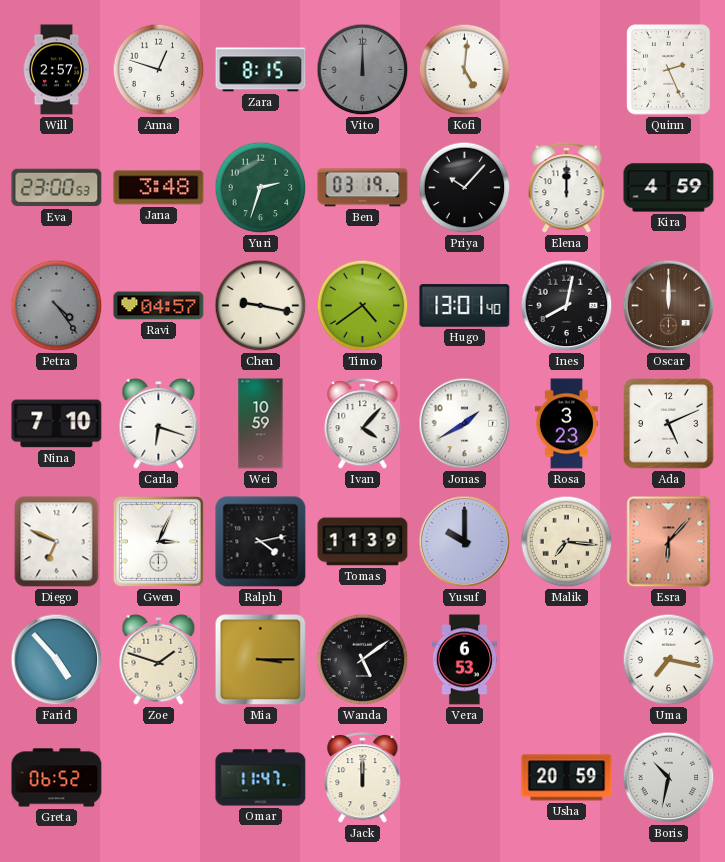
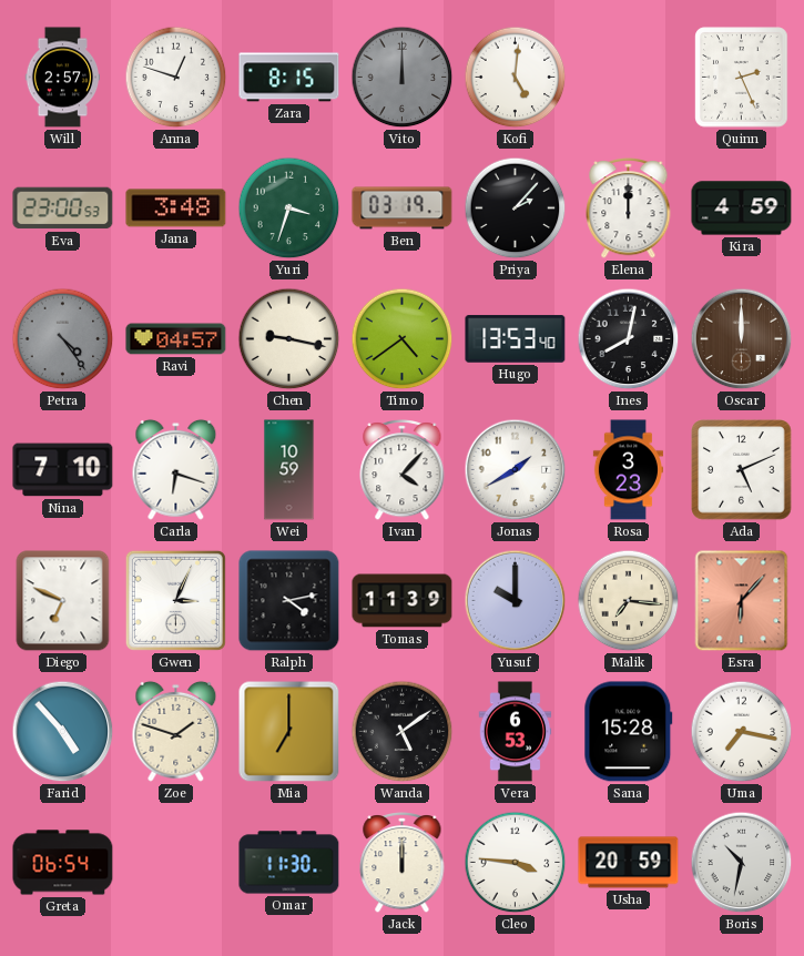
Yuri: 2:33 -> 3:33
Priya: 10:07 -> 2:07
Hugo: 13:01 -> 13:53
Mia: 3:15 -> 7:00
Sana: none -> 15:28
Greta: 06:52 -> 06:54
Omar: 11:47 -> 11:30
Cleo: none -> 3:46
